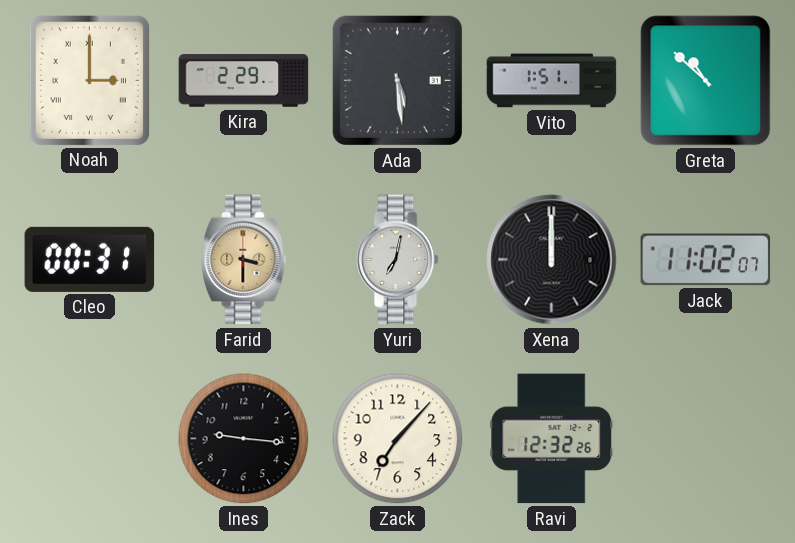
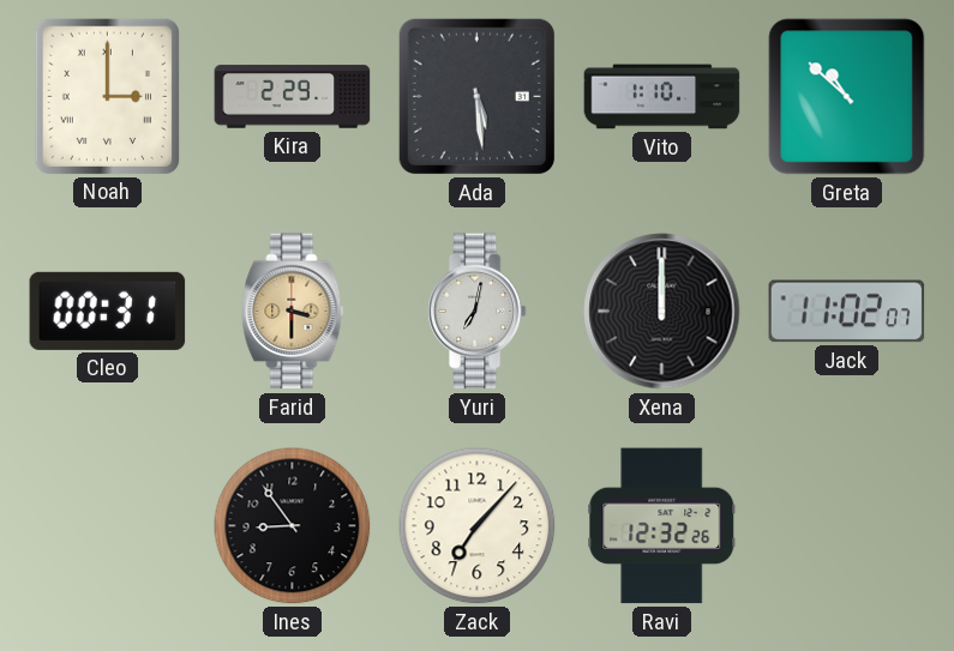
Vito: 1:51 -> 1:10
Ines: 9:16 -> 8:54
